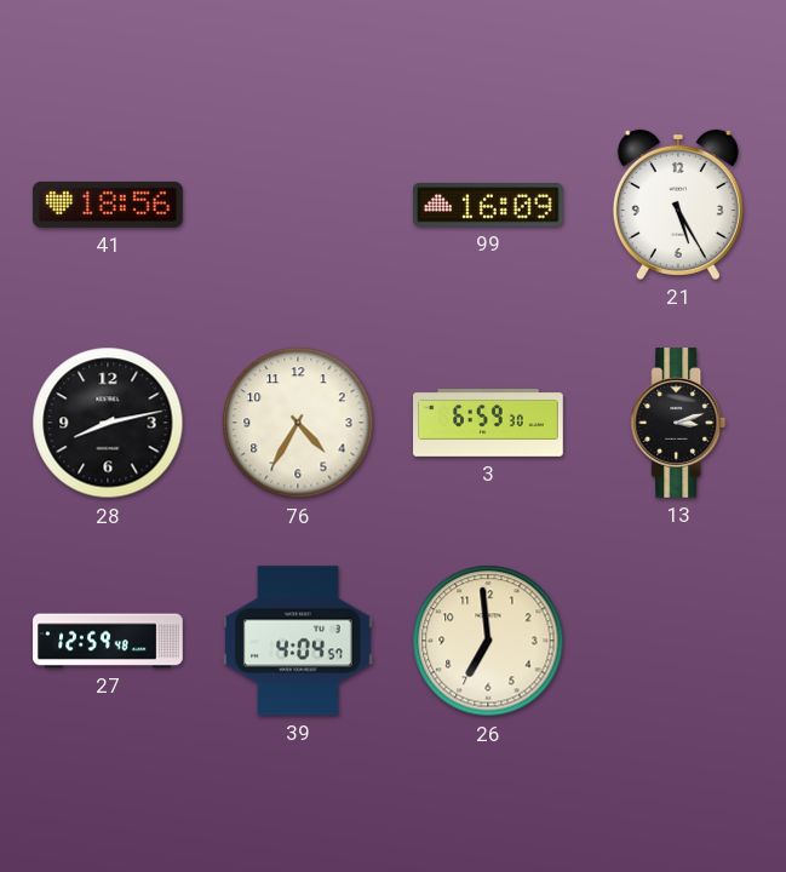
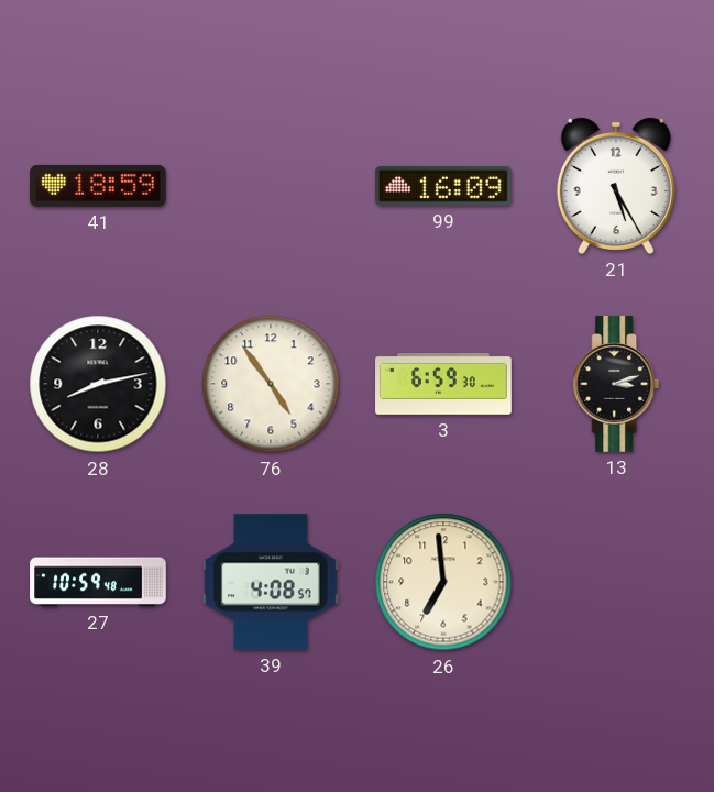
41: 18:56 -> 18:59
76: 4:35 -> 4:54
27: 12:59 -> 10:59
39: 4:04 -> 4:08
